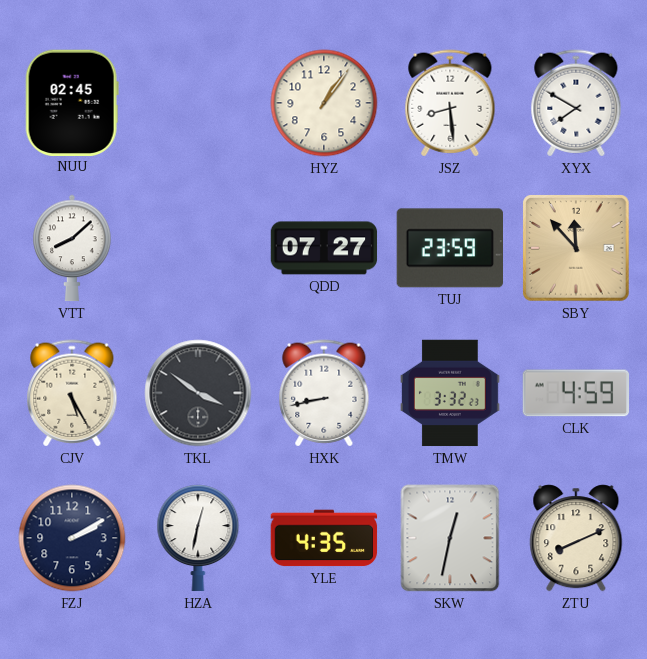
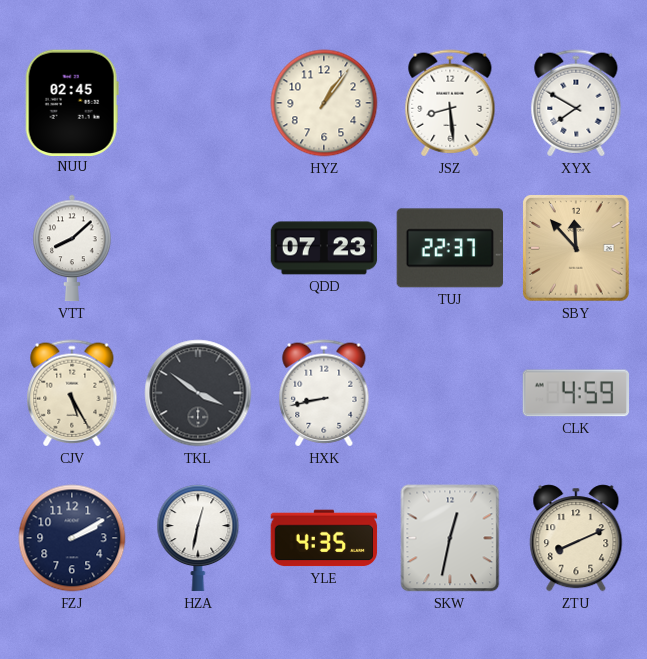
QDD: 07:27 -> 07:23
TUJ: 23:59 -> 22:37
TMW: 3:32 -> none
